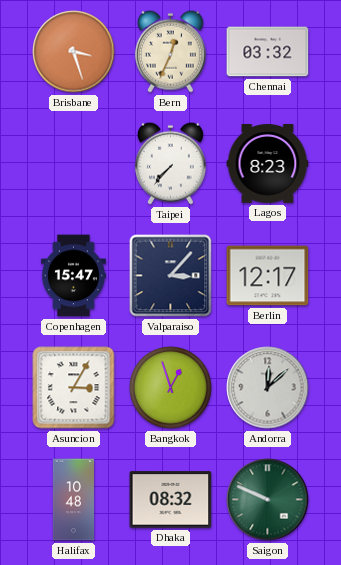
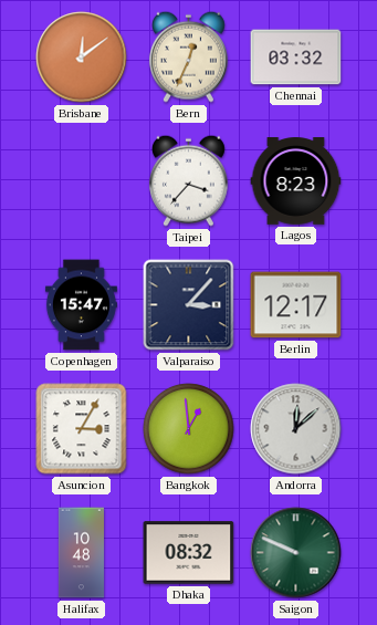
Brisbane: 3:27 -> 12:09
Taipei: 7:37 -> 3:37
Bangkok: 12:57 -> 12:59
